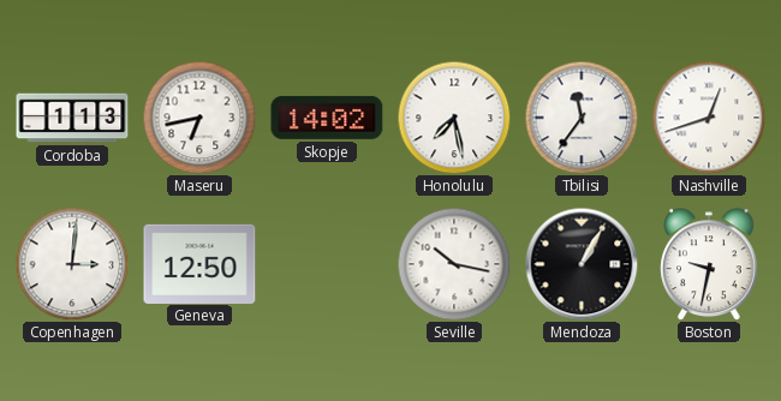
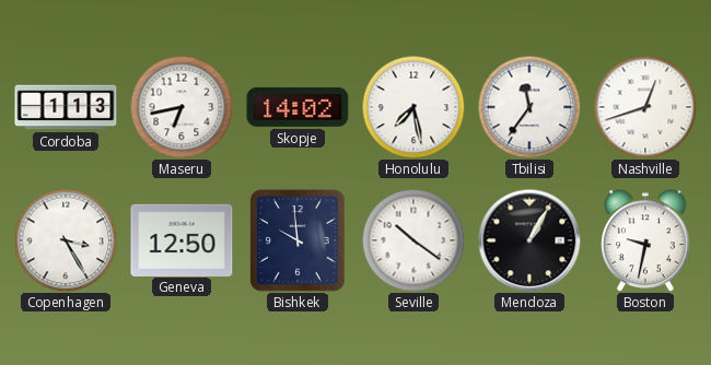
Copenhagen: 3:01 -> 3:25
Bishkek: none -> 9:59
Seville: 10:17 -> 10:21
